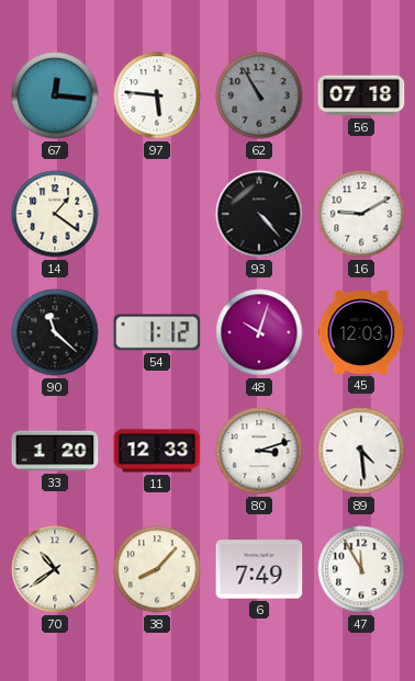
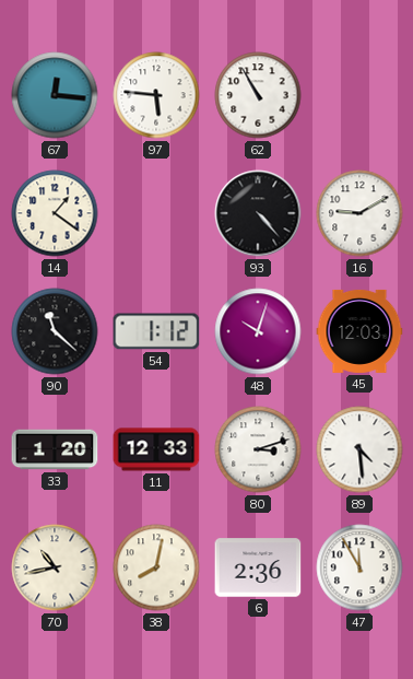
62 dial: grey -> white
56: 07:18 -> none
70: 10:39 -> 10:43
38: 8:07 -> 8:02
6: 7:49 -> 2:36
